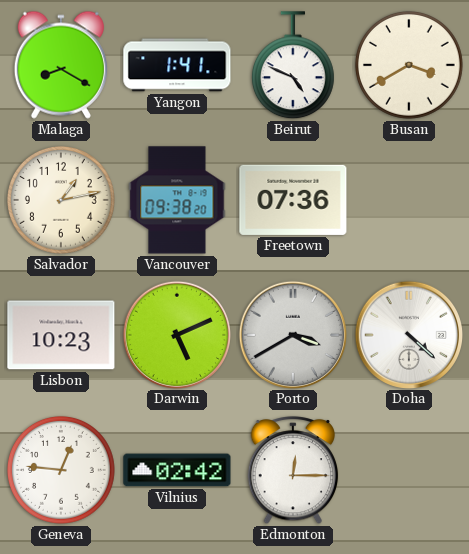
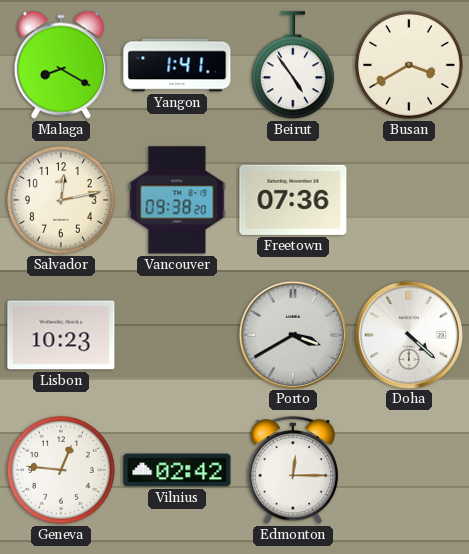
Beirut: 4:49 -> 4:54
Salvador: 1:13 -> 12:13
Darwin: 5:11 -> none
